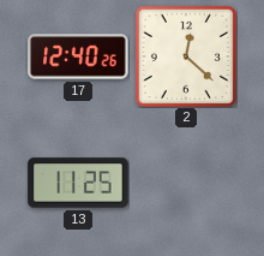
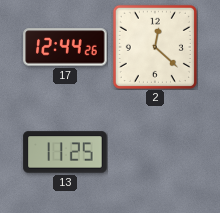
17: 12:40 -> 12:44
